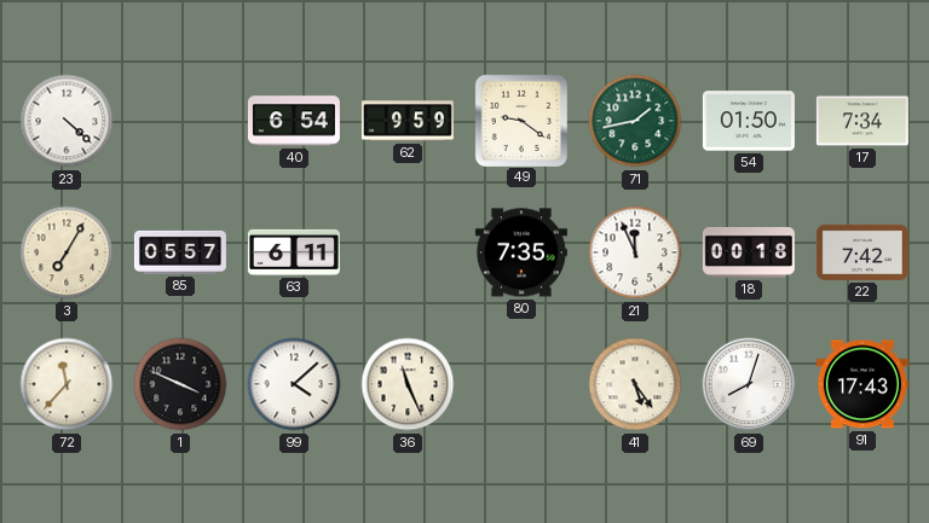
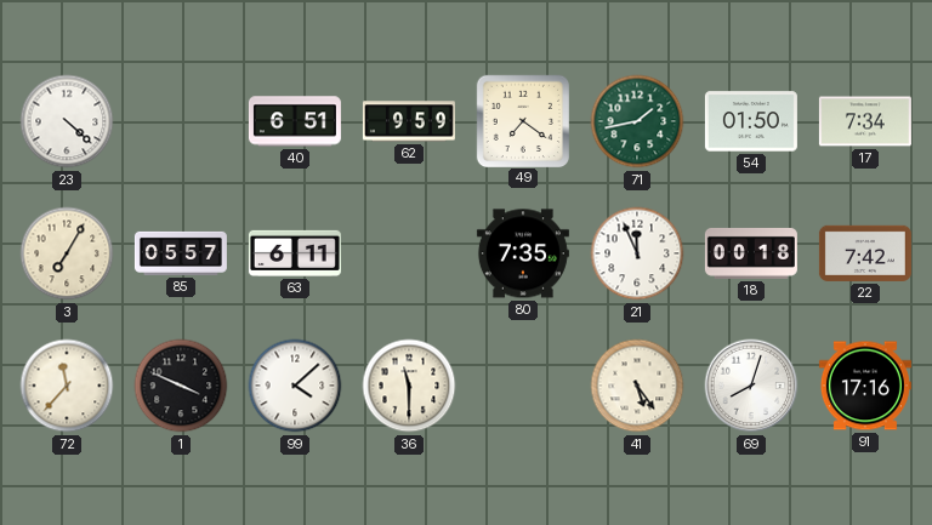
40: 6:54 -> 6:51
49: 9:21 -> 7:21
36: 11:26 -> 11:30
91: 17:43 -> 17:16
